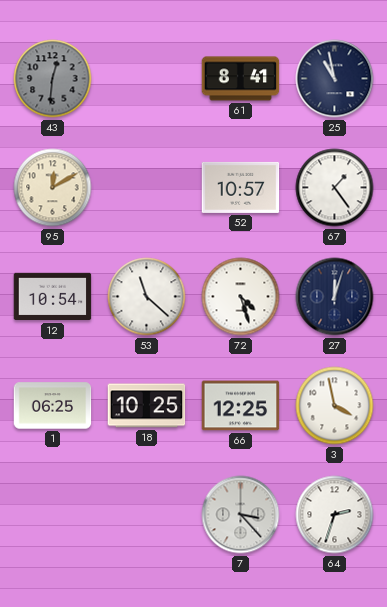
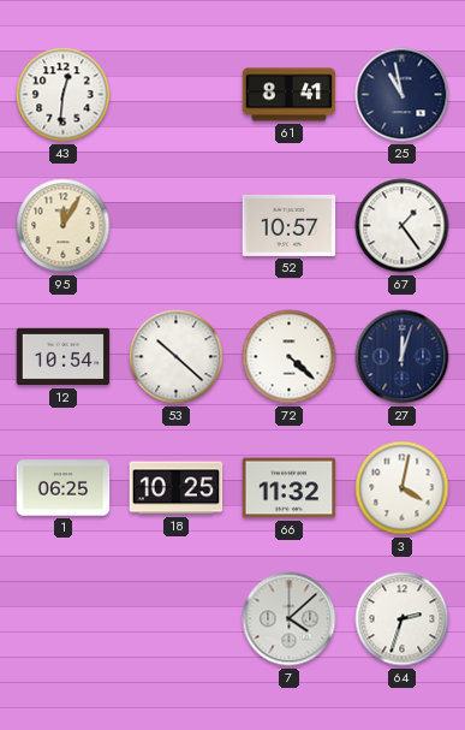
43 dial: grey -> white
95: 12:10 -> 12:05
53: 11:22 -> 10:22
72: 4:27 -> 4:22
66: 12:25 -> 11:32
3: 3:58 -> 4:02
7: 3:23 -> 4:08
